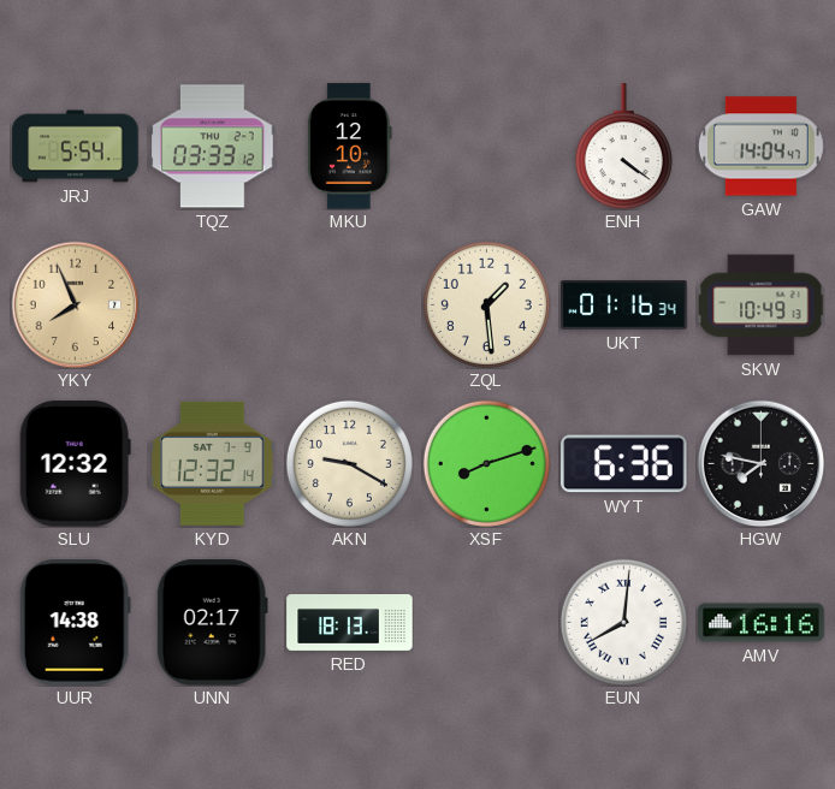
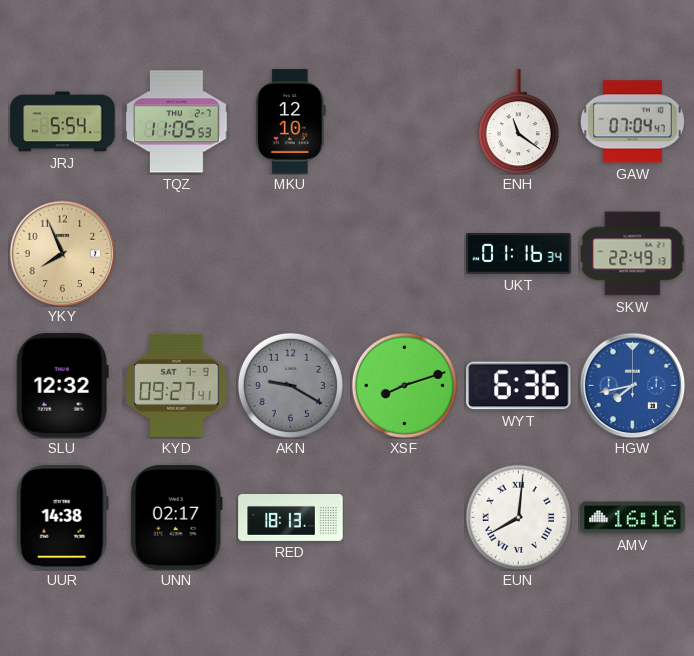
TQZ: 03:33 -> 11:05
ENH: 4:21 -> 11:21
GAW: 14:04 -> 07:04
ZQL: 1:29 -> none
SKW: 10:49 -> 22:49
KYD: 12:32 -> 09:27
AKN dial: cream -> grey
HGW: 7:47 -> 7:43
HGW dial: black -> blue
